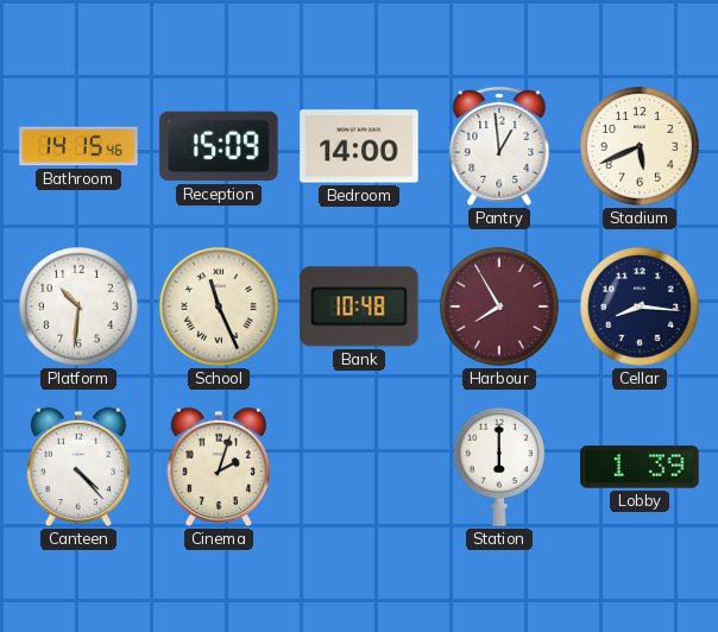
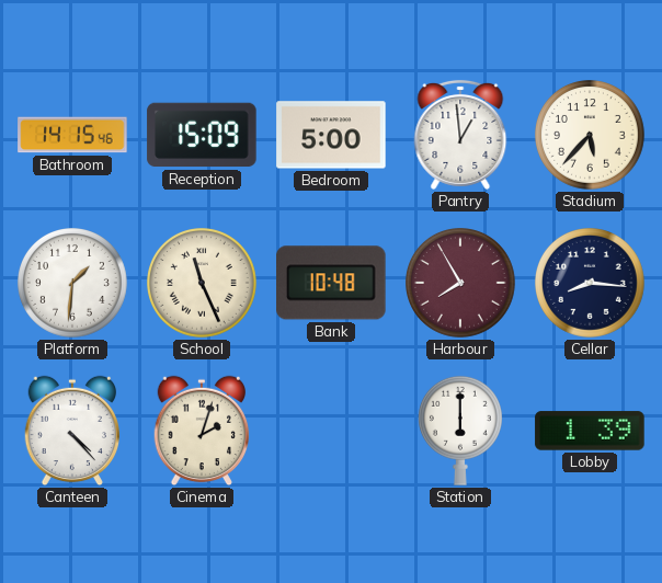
Bedroom: 14:00 -> 5:00
Stadium: 5:41 -> 5:37
Platform: 10:31 -> 1:31
